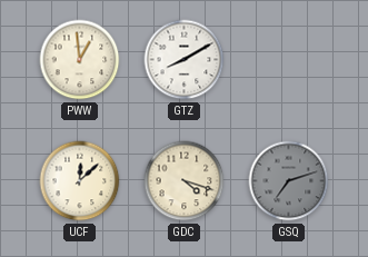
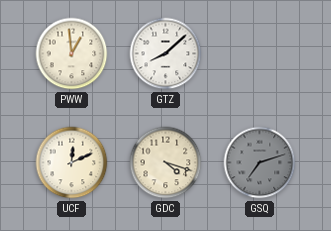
GTZ: 8:10 -> 8:08
UCF: 12:08 -> 12:11
